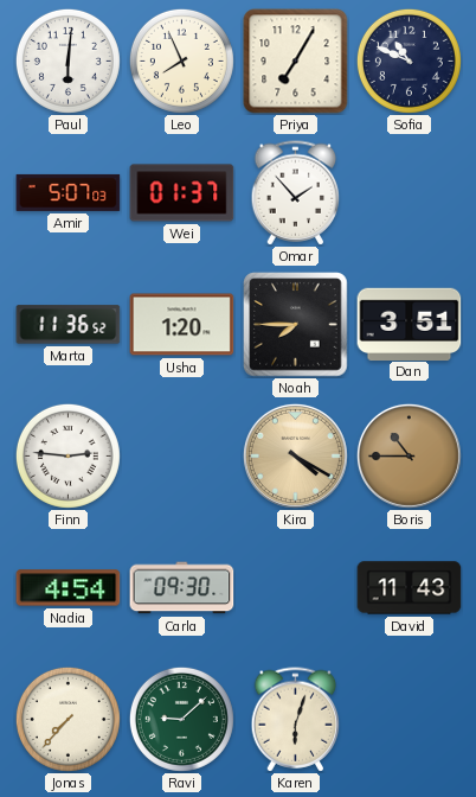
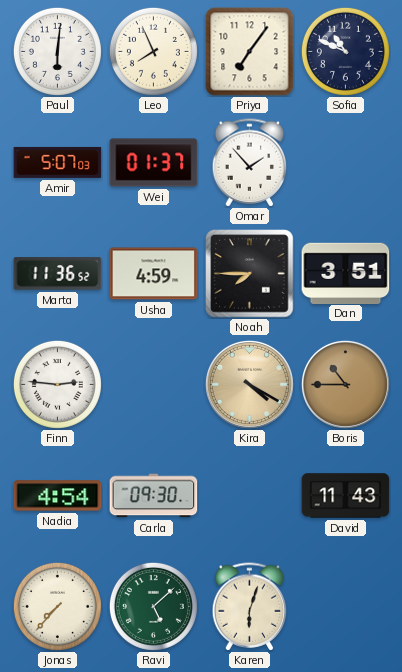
Priya: 7:05 -> 7:06
Usha: 1:20 -> 4:59
Ravi: 9:08 -> 5:08
